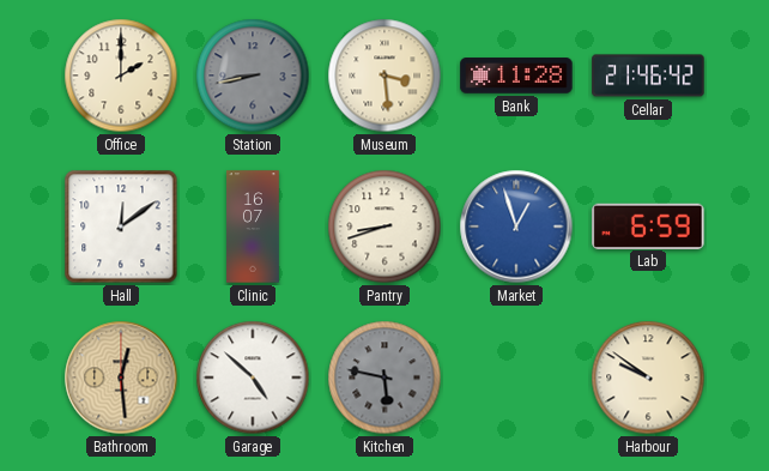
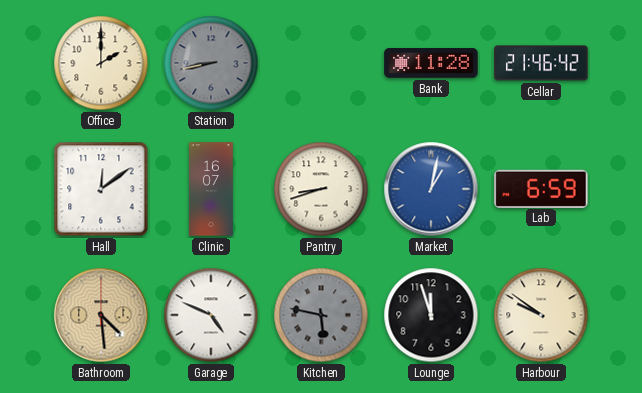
Museum: 3:29 -> none
Market: 12:57 -> 1:02
Bathroom: 12:29 -> 4:29
Garage: 4:52 -> 4:49
Lounge: none -> 11:57
